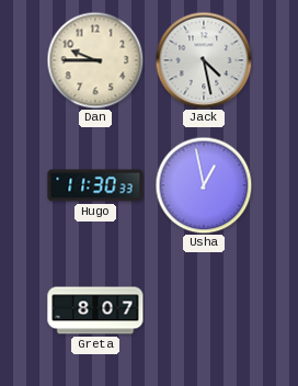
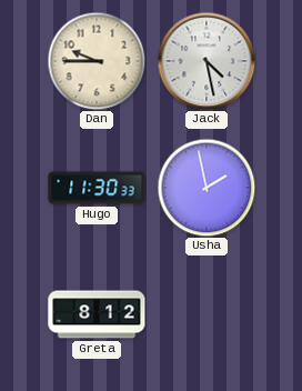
Usha: 12:58 -> 1:58
Greta: 8:07 -> 8:12
